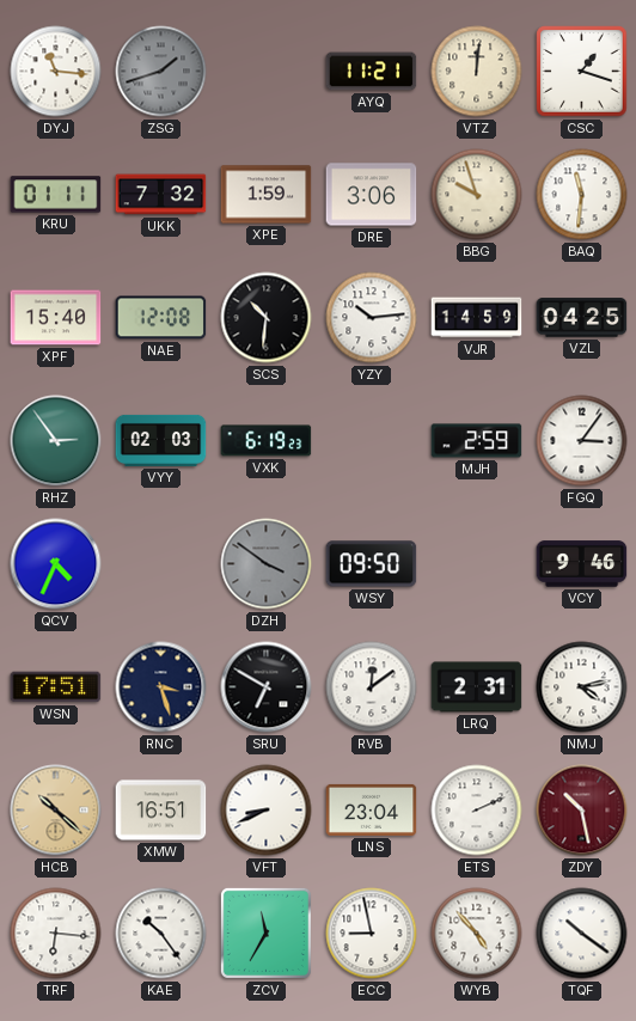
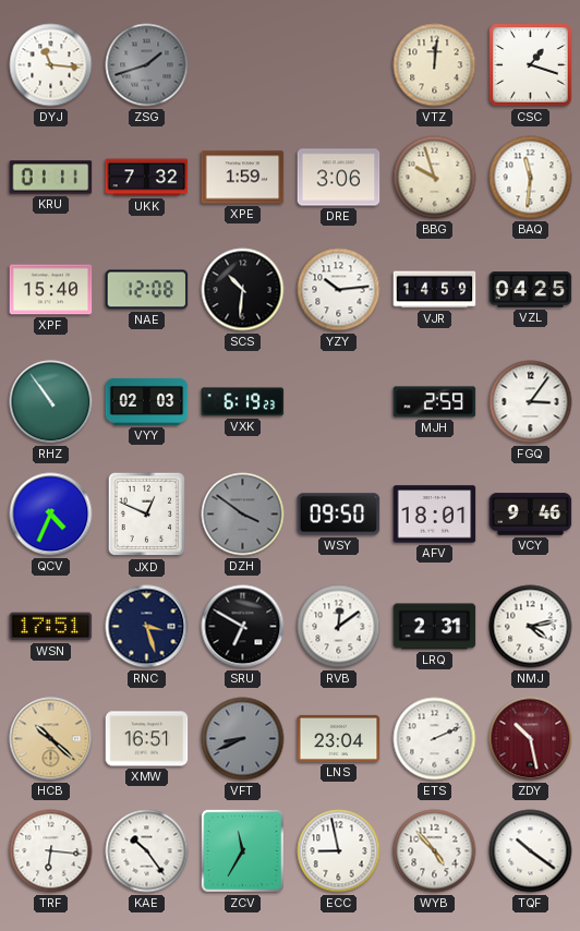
AYQ: 11:21 -> none
RHZ: 2:54 -> 10:54
JXD: none -> 12:49
AFV: none -> 18:01
VFT dial: white -> grey
